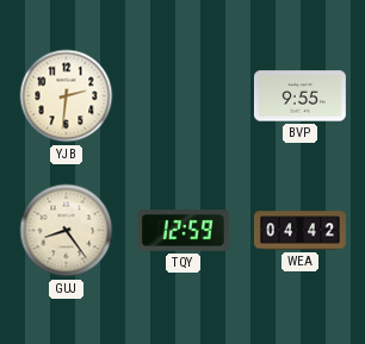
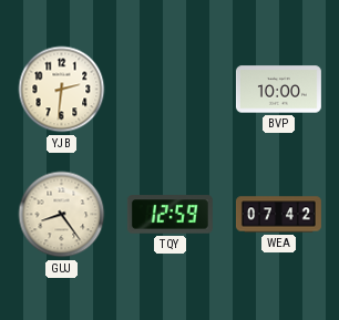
BVP: 9:55 -> 10:00
WEA: 04:42 -> 07:42
